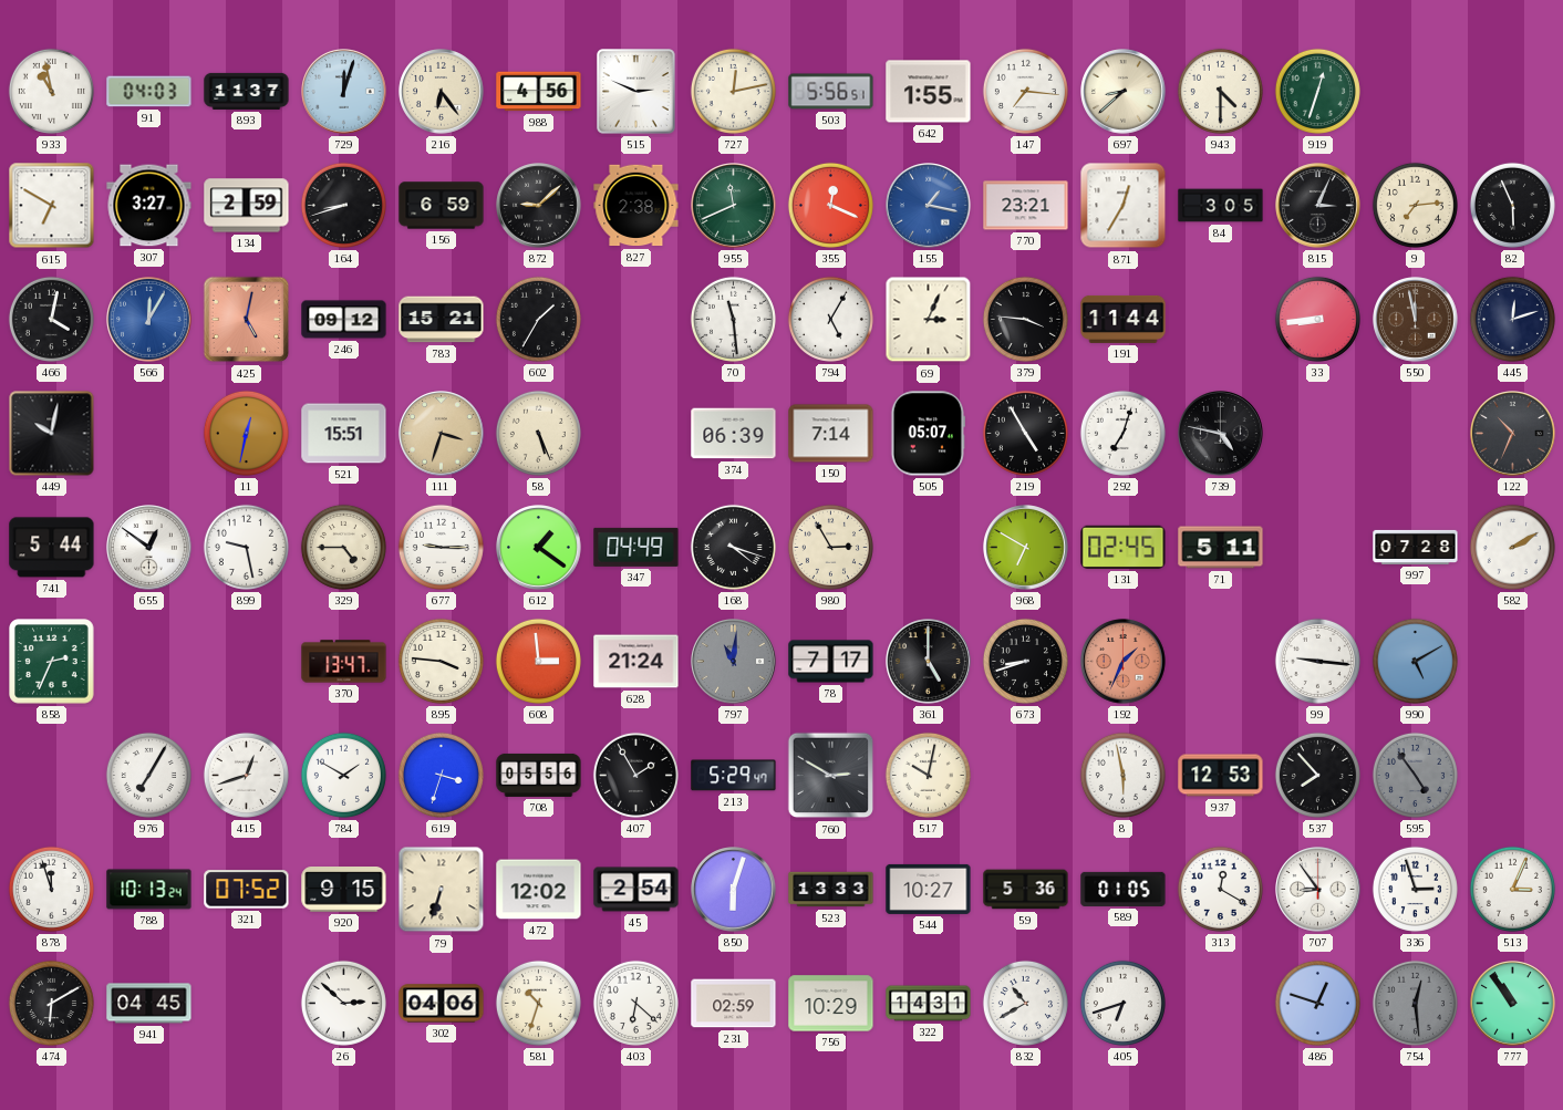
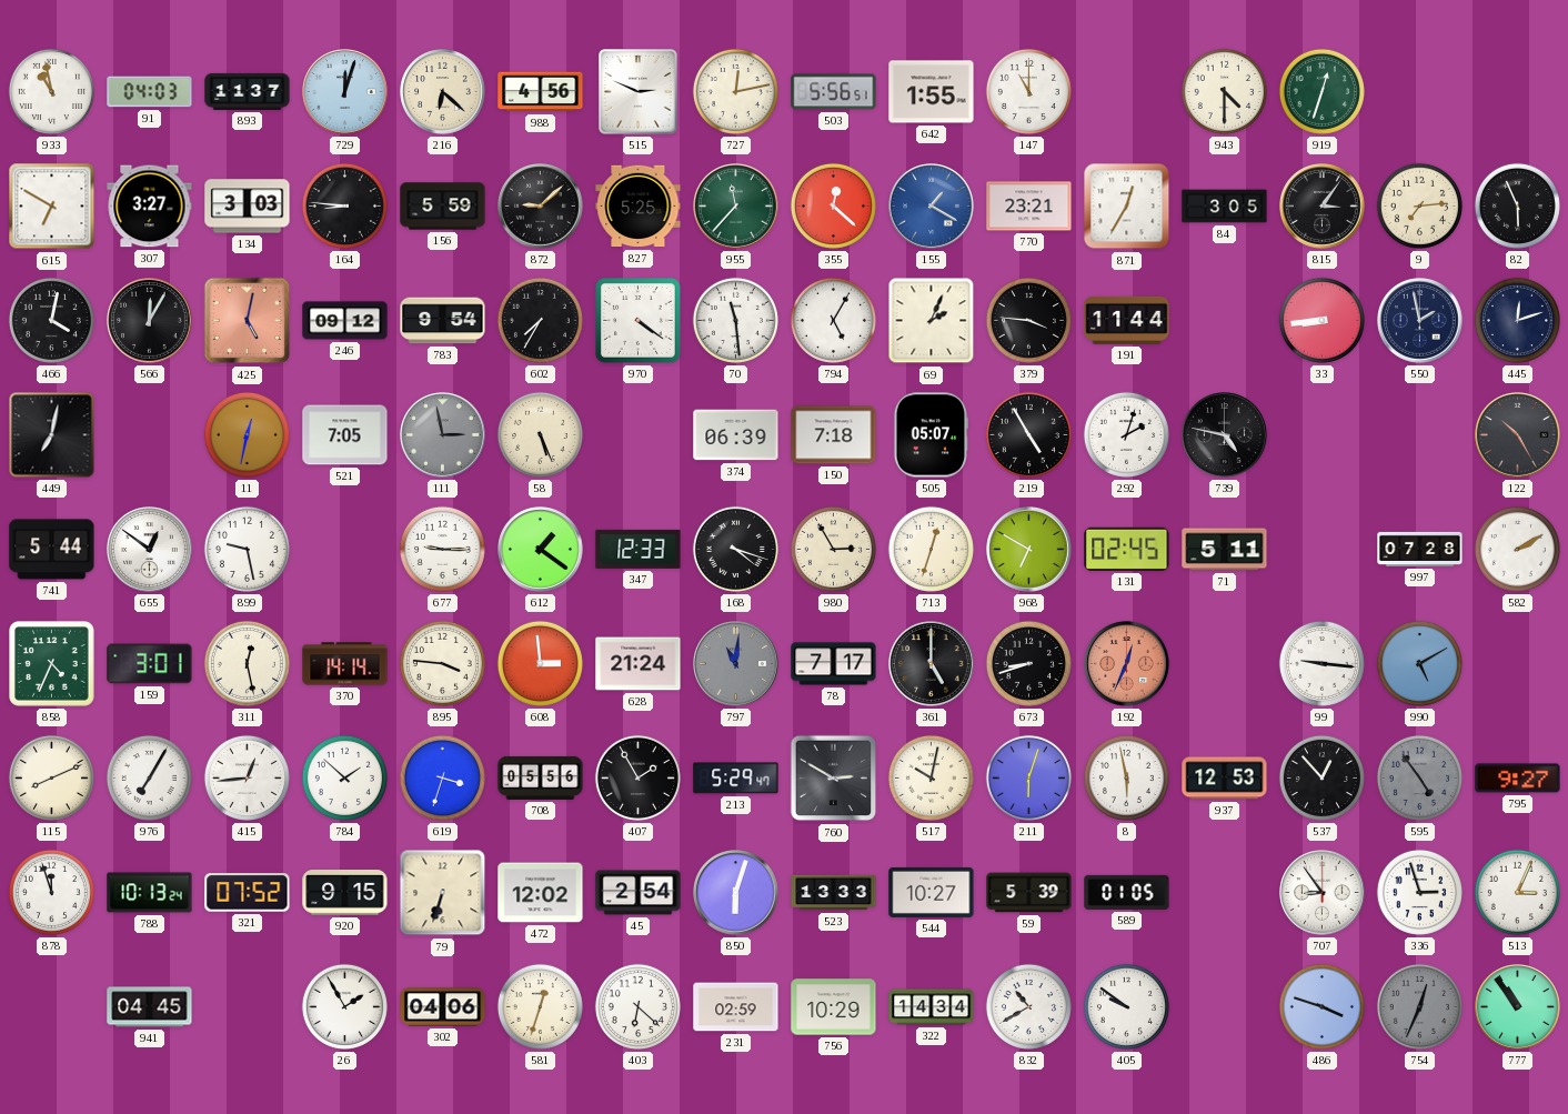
216: 6:24 -> 6:22
147: 7:16 -> 11:00
697: 8:38 -> none
134: 2:59 -> 3:03
164: 8:42 -> 8:46
156: 6:59 -> 5:59
827: 2:38 -> 5:25
955: 11:41 -> 11:37
355: 12:19 -> 12:22
155: 1:17 -> 1:20
815: 3:04 -> 3:06
566 dial: blue -> black
783: 15:21 -> 9:54
602: 1:35 -> 7:35
970: none -> 4:21
69: 3:04 -> 2:04
550: 11:58 -> 1:58
550 dial: brown -> navy
449: 10:02 -> 7:02
521: 15:51 -> 7:05
111: 3:33 -> 2:58
111 dial: champagne -> grey
150: 7:14 -> 7:18
292: 7:03 -> 2:03
122: 10:34 -> 10:25
329: 4:45 -> none
347: 04:49 -> 12:33
713: none -> 12:33
858: 2:34 -> 4:34
159: none -> 3:01
311: none -> 12:28
370: 13:47 -> 14:14
192: 1:34 -> 12:34
115: none -> 8:11
415: 12:42 -> 12:44
784: 1:50 -> 1:52
211: none -> 6:03
537: 7:53 -> 12:53
795: none -> 9:27
59: 5:36 -> 5:39
313: 12:20 -> none
474: 6:10 -> none
26: 2:52 -> 1:55
581: 10:33 -> 12:33
322: 14:31 -> 14:34
405: 6:42 -> 9:51
486: 12:48 -> 3:48
754: 12:29 -> 12:34
